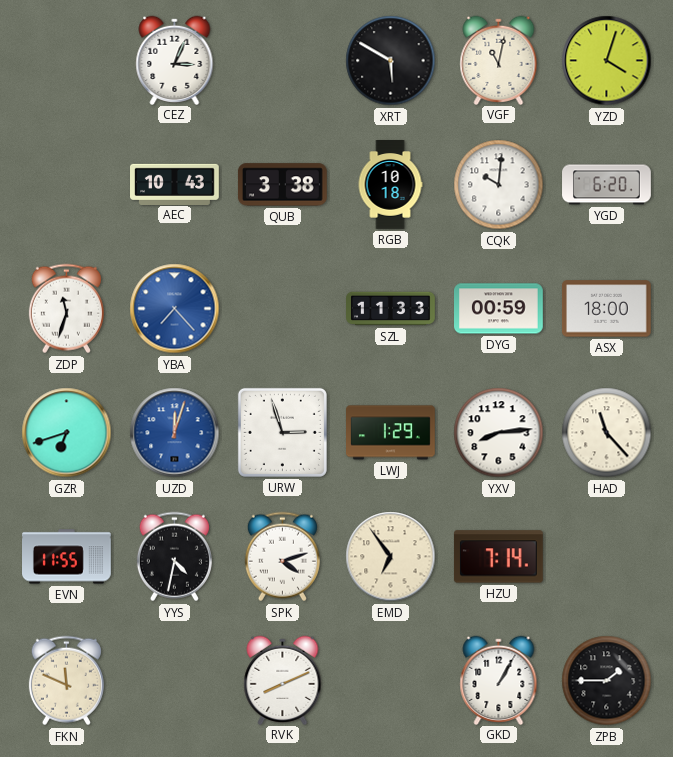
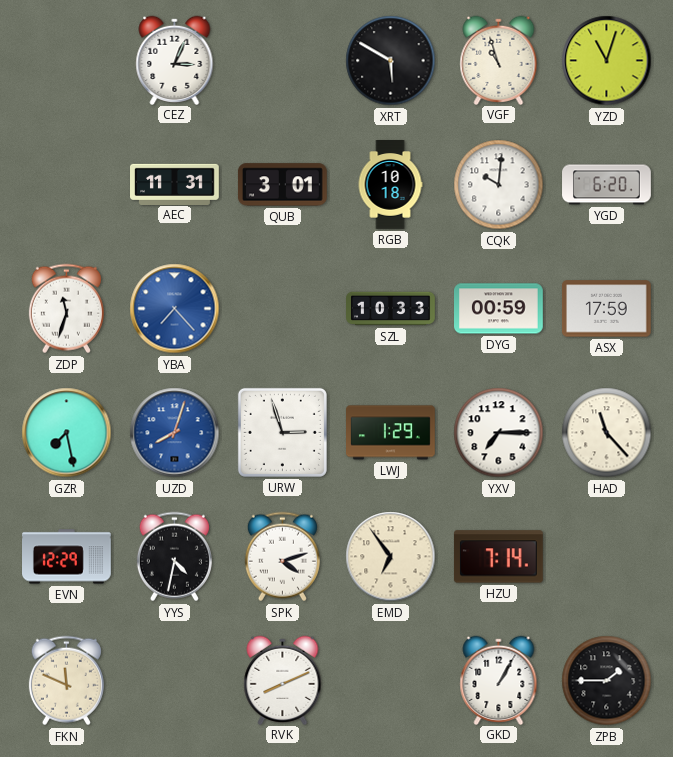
VGF: 11:02 -> 10:57
YZD: 4:03 -> 11:03
AEC: 10:43 -> 11:31
QUB: 3:38 -> 3:01
SZL: 11:33 -> 10:33
ASX: 18:00 -> 17:59
GZR: 6:42 -> 7:28
UZD: 12:03 -> 8:03
YXV: 8:14 -> 7:15
EVN: 11:55 -> 12:29
